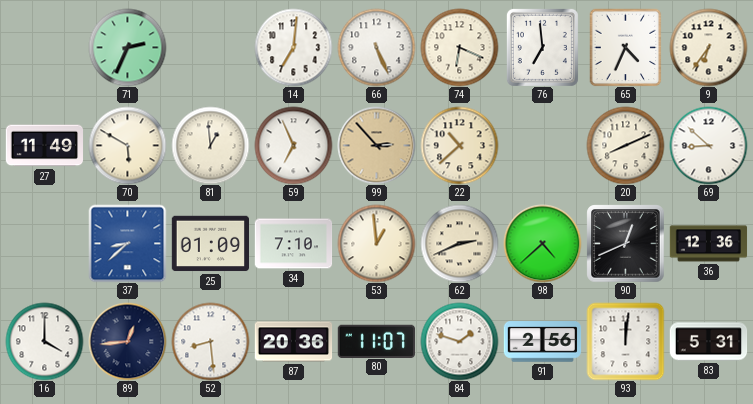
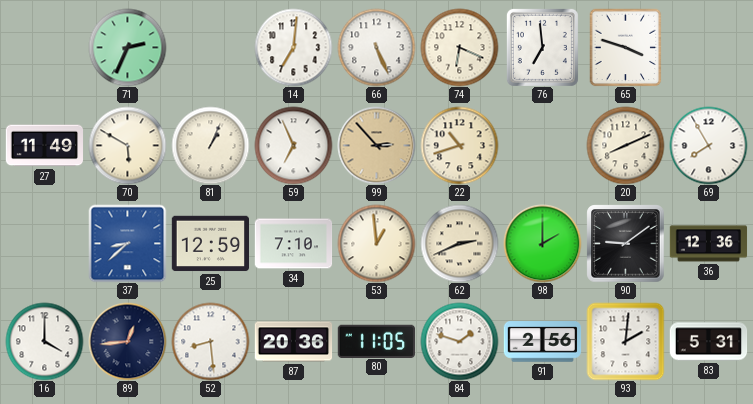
65: 4:34 -> 3:48
9: 6:36 -> none
81: 12:59 -> 1:04
22: 10:38 -> 10:42
69: 8:52 -> 7:55
25: 01:09 -> 12:59
98: 4:38 -> 2:00
90: 12:41 -> 9:09
80: 11:07 -> 11:05
93: 12:01 -> 2:01
